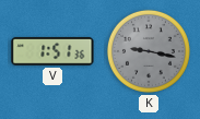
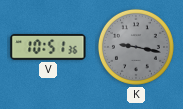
V: 1:51 -> 10:51
